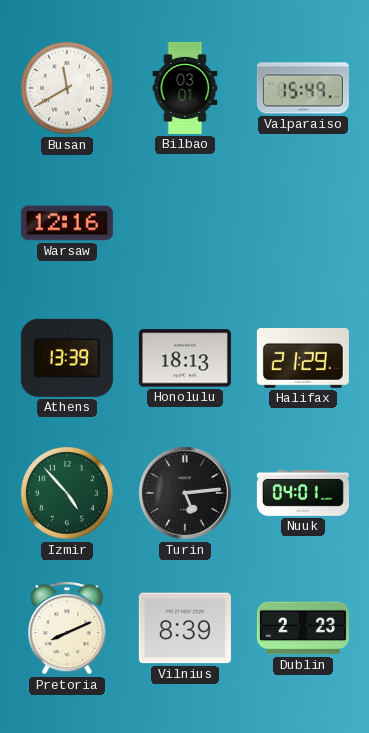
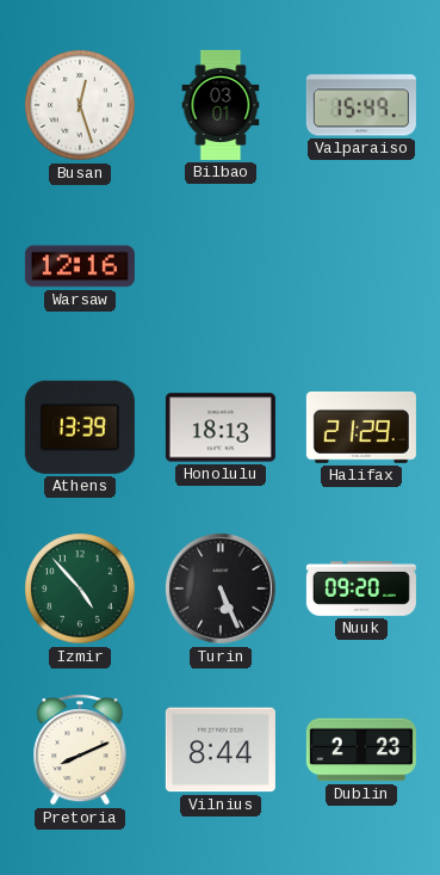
Busan: 11:40 -> 12:27
Turin: 5:14 -> 5:26
Nuuk: 04:01 -> 09:20
Vilnius: 8:39 -> 8:44
